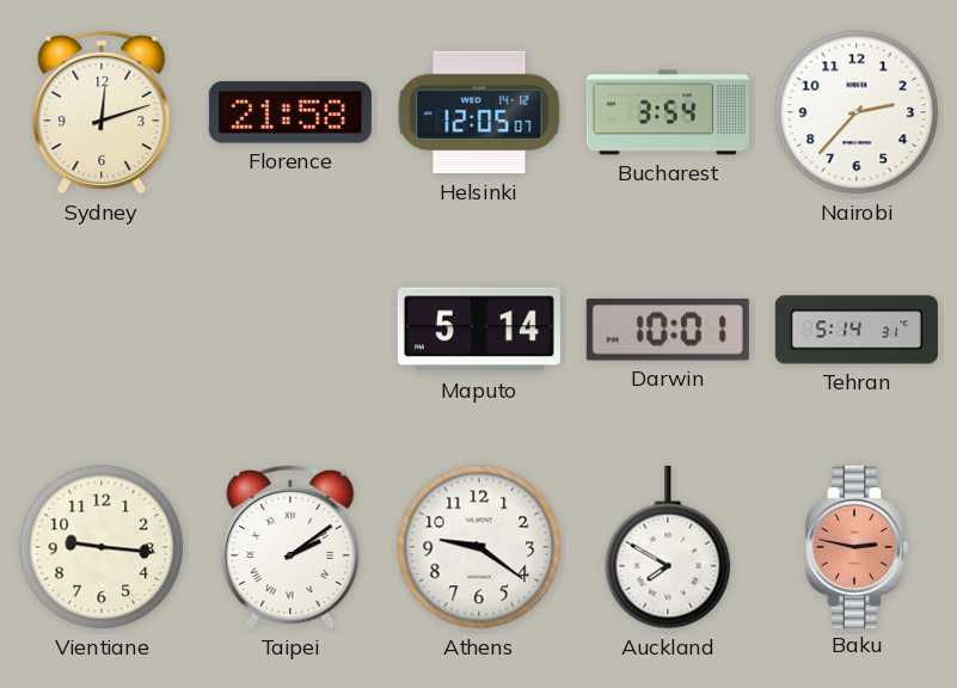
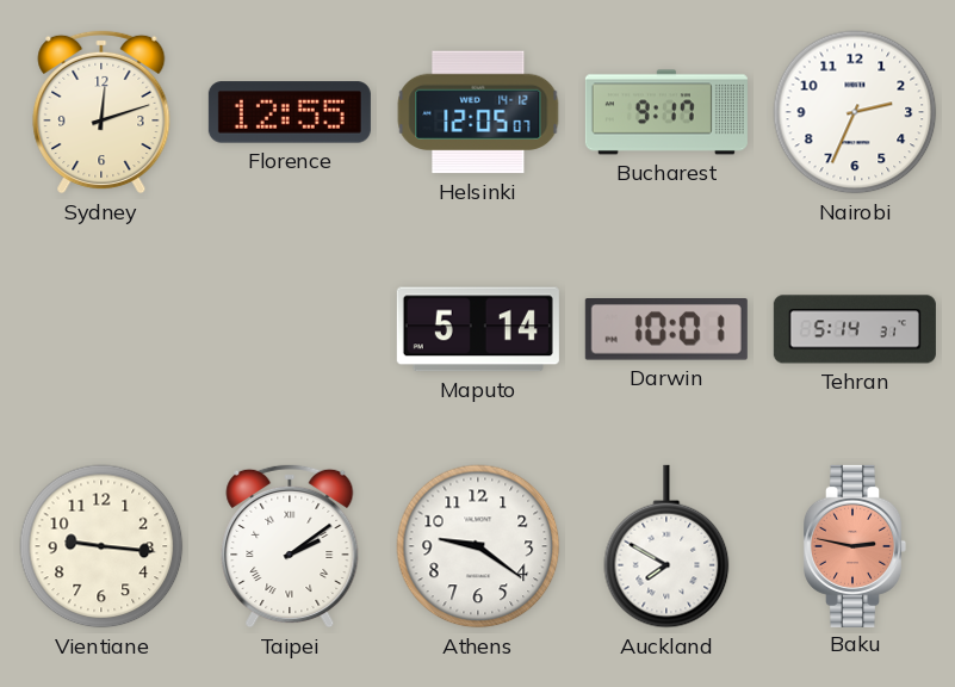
Florence: 21:58 -> 12:55
Bucharest: 3:54 -> 9:17
Nairobi: 2:37 -> 2:34
